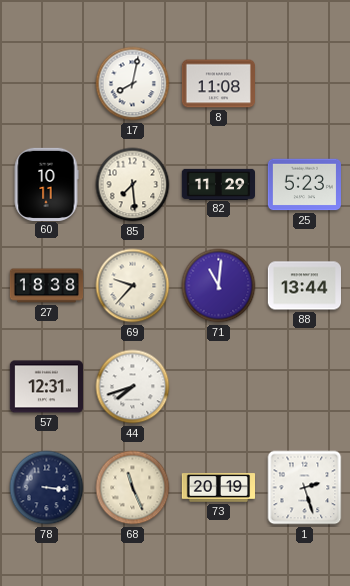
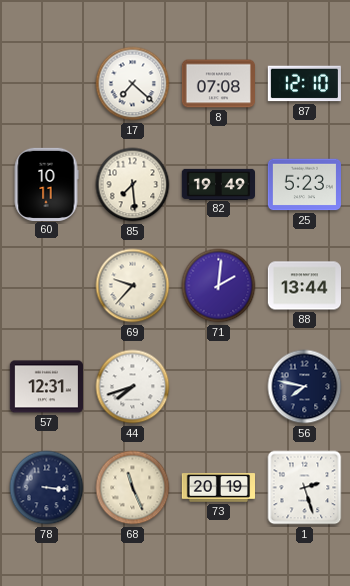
17: 8:02 -> 7:22
8: 11:08 -> 07:08
87: none -> 12:10
82: 11:29 -> 19:49
27: 18:38 -> none
71: 11:01 -> 2:01
56: none -> 7:47
